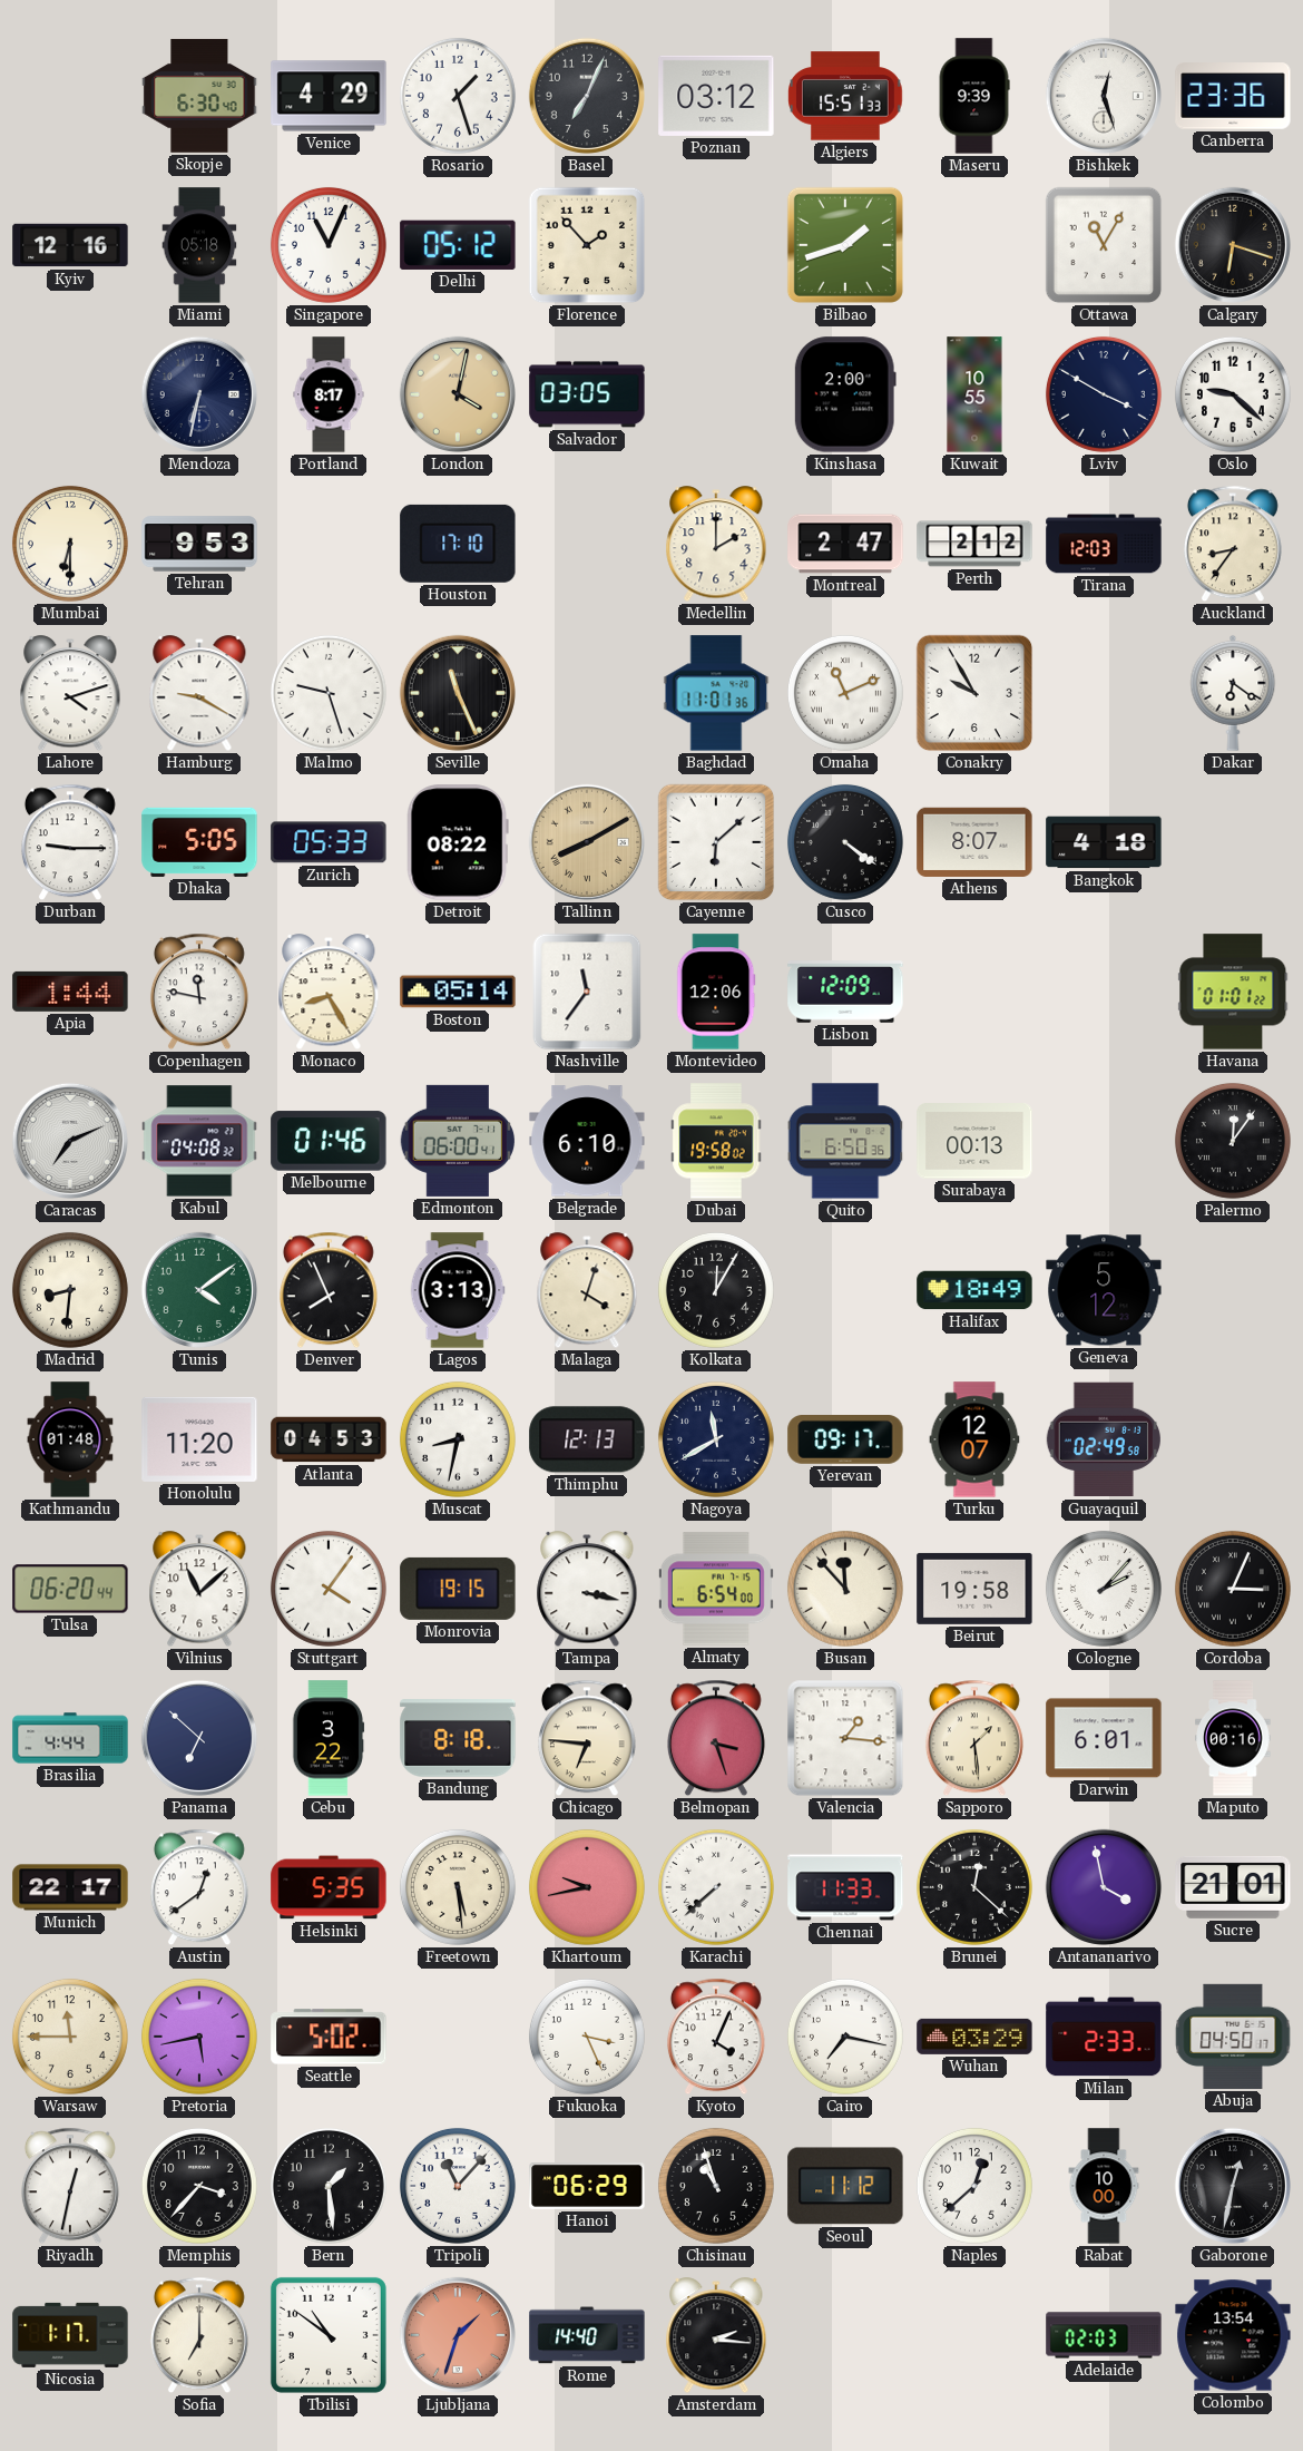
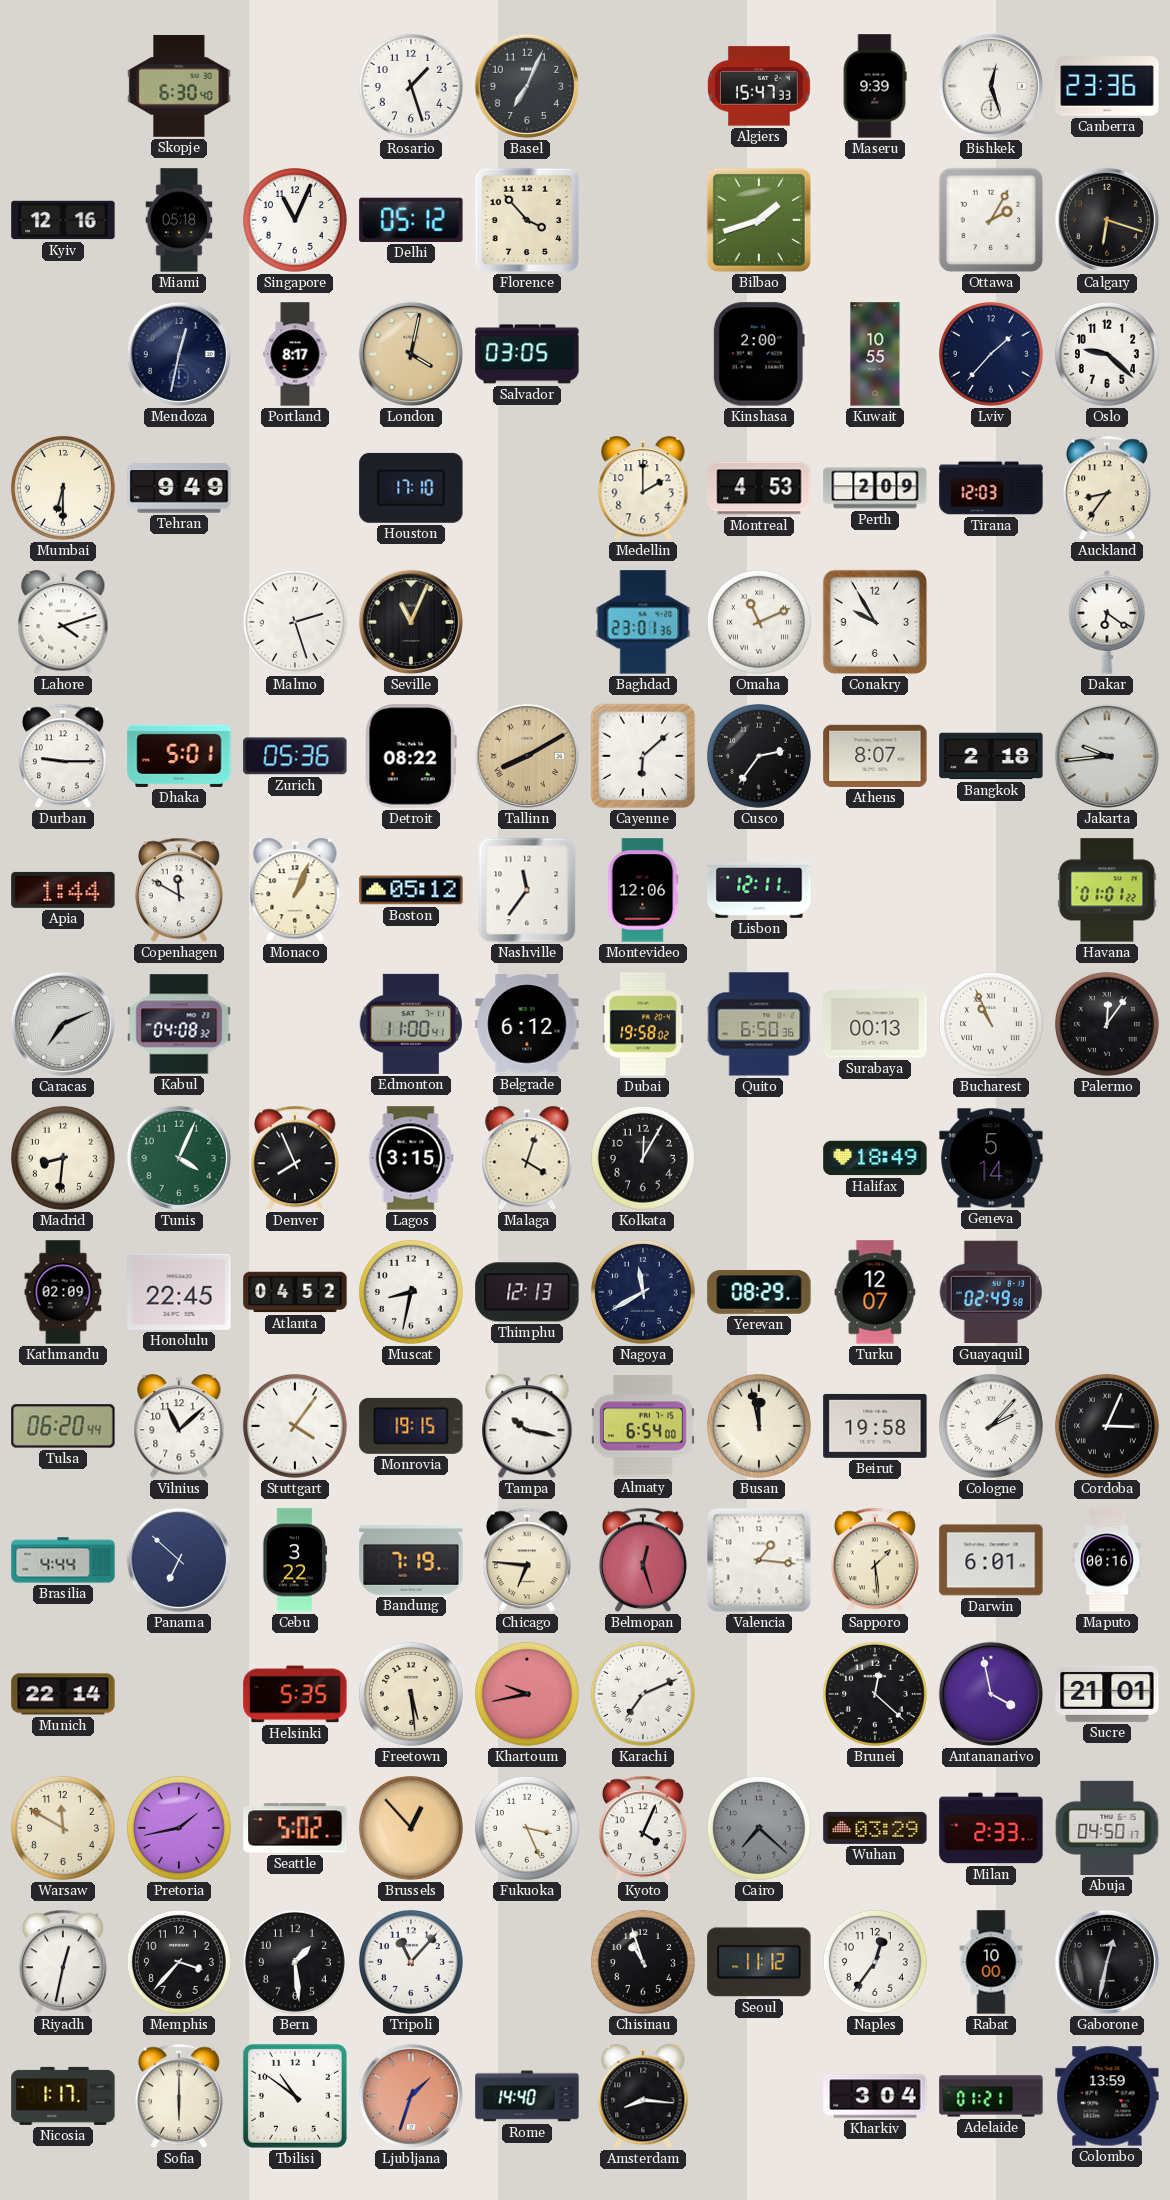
Venice: 4:29 -> none
Poznan: 03:12 -> none
Algiers: 15:51 -> 15:47
Florence: 1:53 -> 3:53
Ottawa: 11:05 -> 2:05
Mendoza: 6:32 -> 12:32
Lviv: 3:50 -> 1:37
Tehran: 9:53 -> 9:49
Montreal: 2:47 -> 4:53
Perth: 2:12 -> 2:09
Hamburg: 9:20 -> none
Malmo: 9:27 -> 2:27
Seville: 11:26 -> 11:04
Baghdad: 11:01 -> 23:01
Dhaka: 5:05 -> 5:01
Zurich: 05:33 -> 05:36
Cusco: 4:21 -> 2:36
Bangkok: 4:18 -> 2:18
Jakarta: none -> 9:44
Copenhagen: 11:47 -> 11:50
Monaco: 8:25 -> 1:04
Boston: 05:14 -> 05:12
Lisbon: 12:09 -> 12:11
Melbourne: 01:46 -> none
Edmonton: 06:00 -> 11:00
Belgrade: 6:10 -> 6:12
Bucharest: none -> 10:56
Tunis: 4:09 -> 4:04
Lagos: 3:13 -> 3:15
Geneva: 5:12 -> 5:14
Kathmandu: 01:48 -> 02:09
Honolulu: 11:20 -> 22:45
Atlanta: 04:53 -> 04:52
Yerevan: 09:17 -> 08:29
Tampa: 3:17 -> 10:17
Busan: 11:53 -> 11:58
Bandung: 8:18 -> 7:19
Belmopan: 3:27 -> 12:27
Munich: 22:17 -> 22:14
Austin: 12:39 -> none
Karachi: 7:38 -> 7:11
Chennai: 11:33 -> none
Warsaw: 11:45 -> 11:50
Pretoria: 5:43 -> 1:43
Brussels: none -> 12:53
Cairo: 7:17 -> 7:22
Cairo dial: white -> grey
Hanoi: 06:29 -> none
Naples: 12:38 -> 12:36
Sofia: 7:00 -> 6:00
Amsterdam: 2:16 -> 8:16
Kharkiv: none -> 3:04
Adelaide: 02:03 -> 01:21
Colombo: 13:54 -> 13:59
